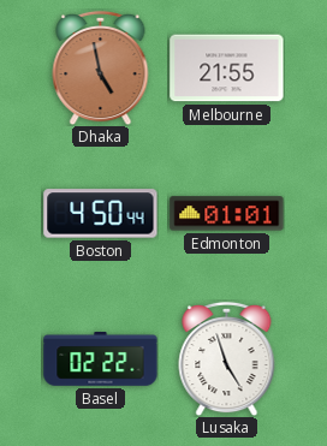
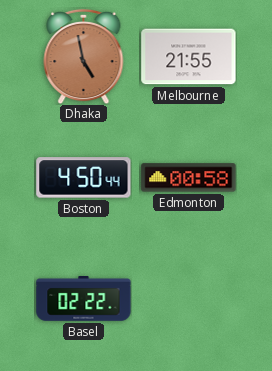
Edmonton: 01:01 -> 00:58
Lusaka: 4:57 -> none
